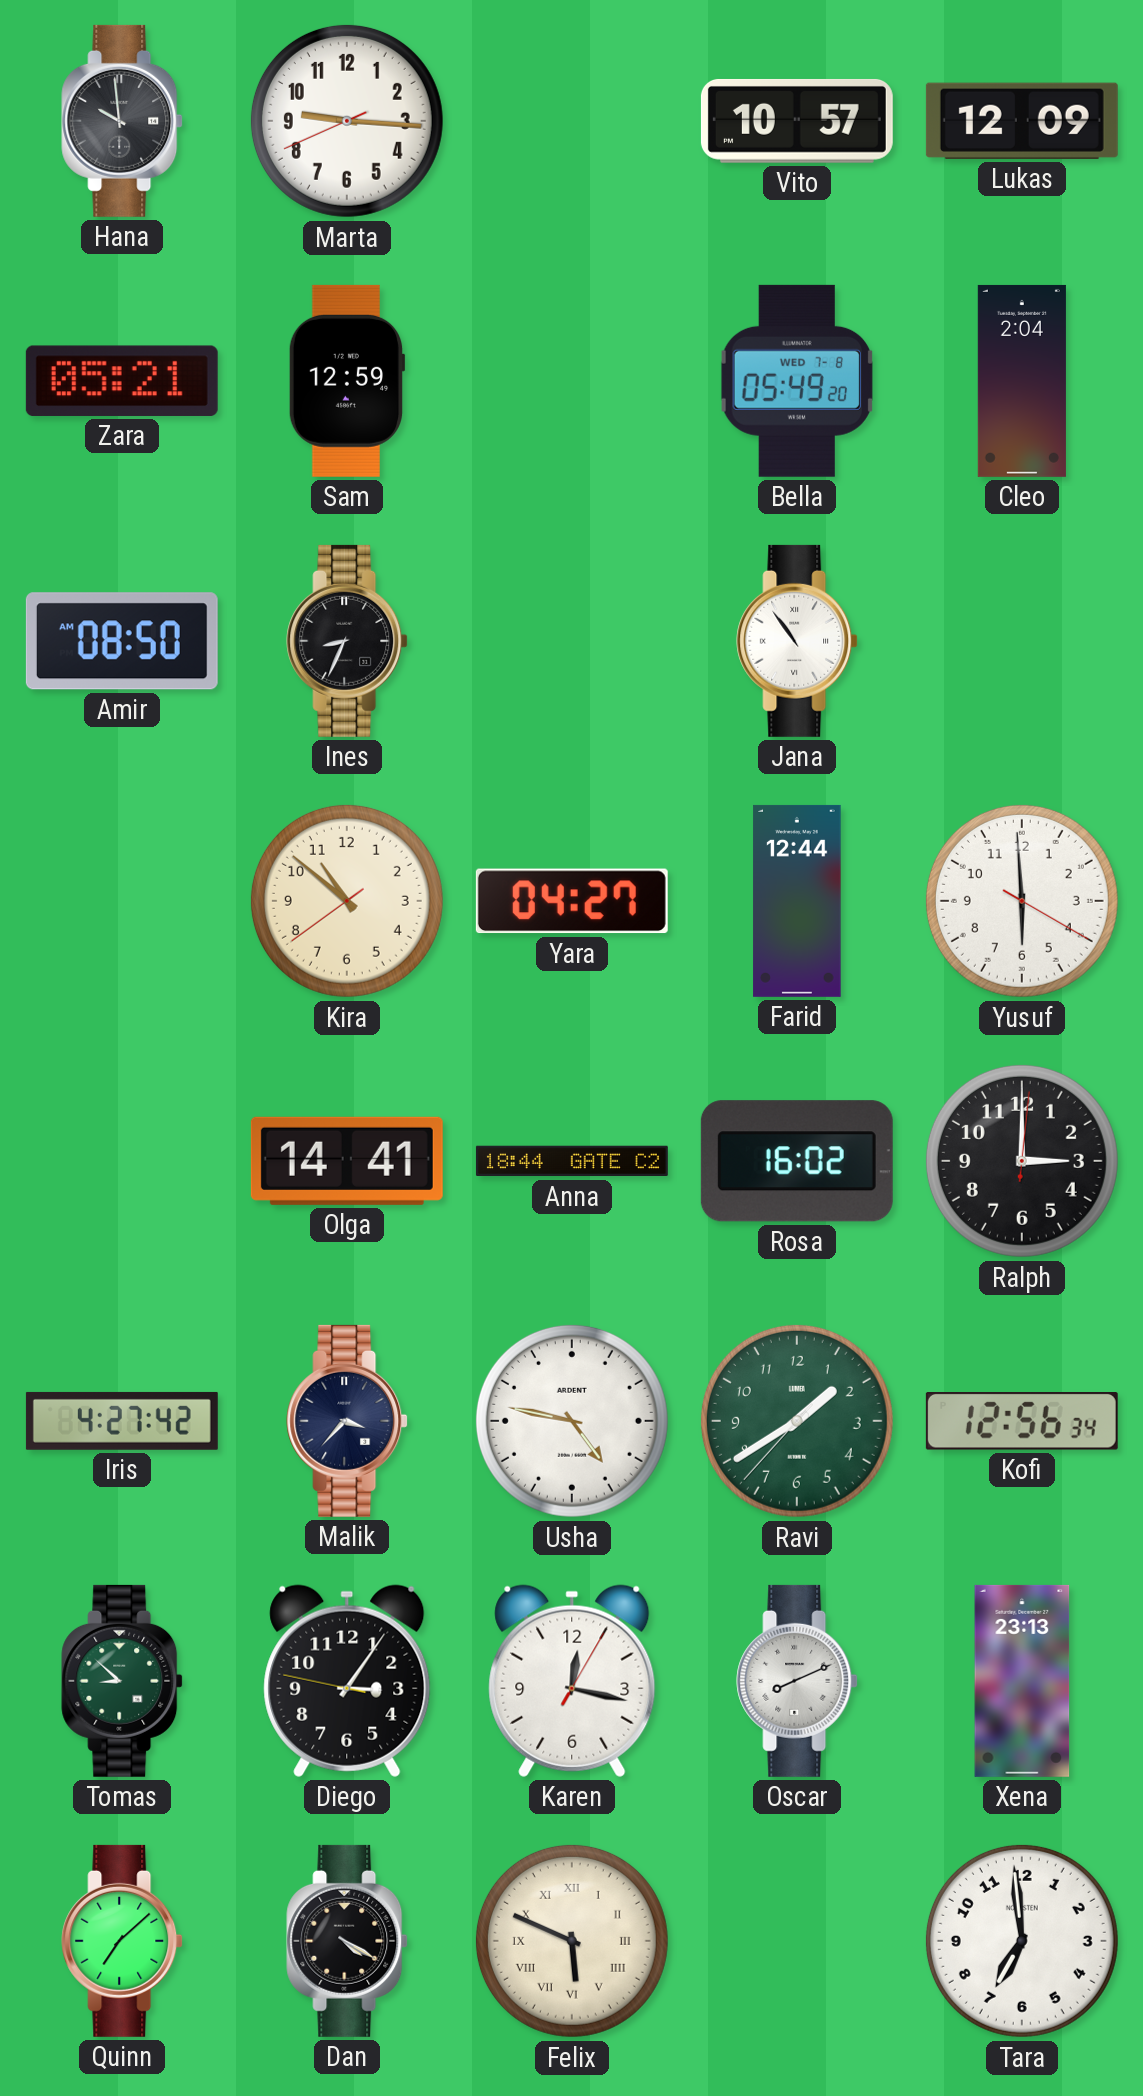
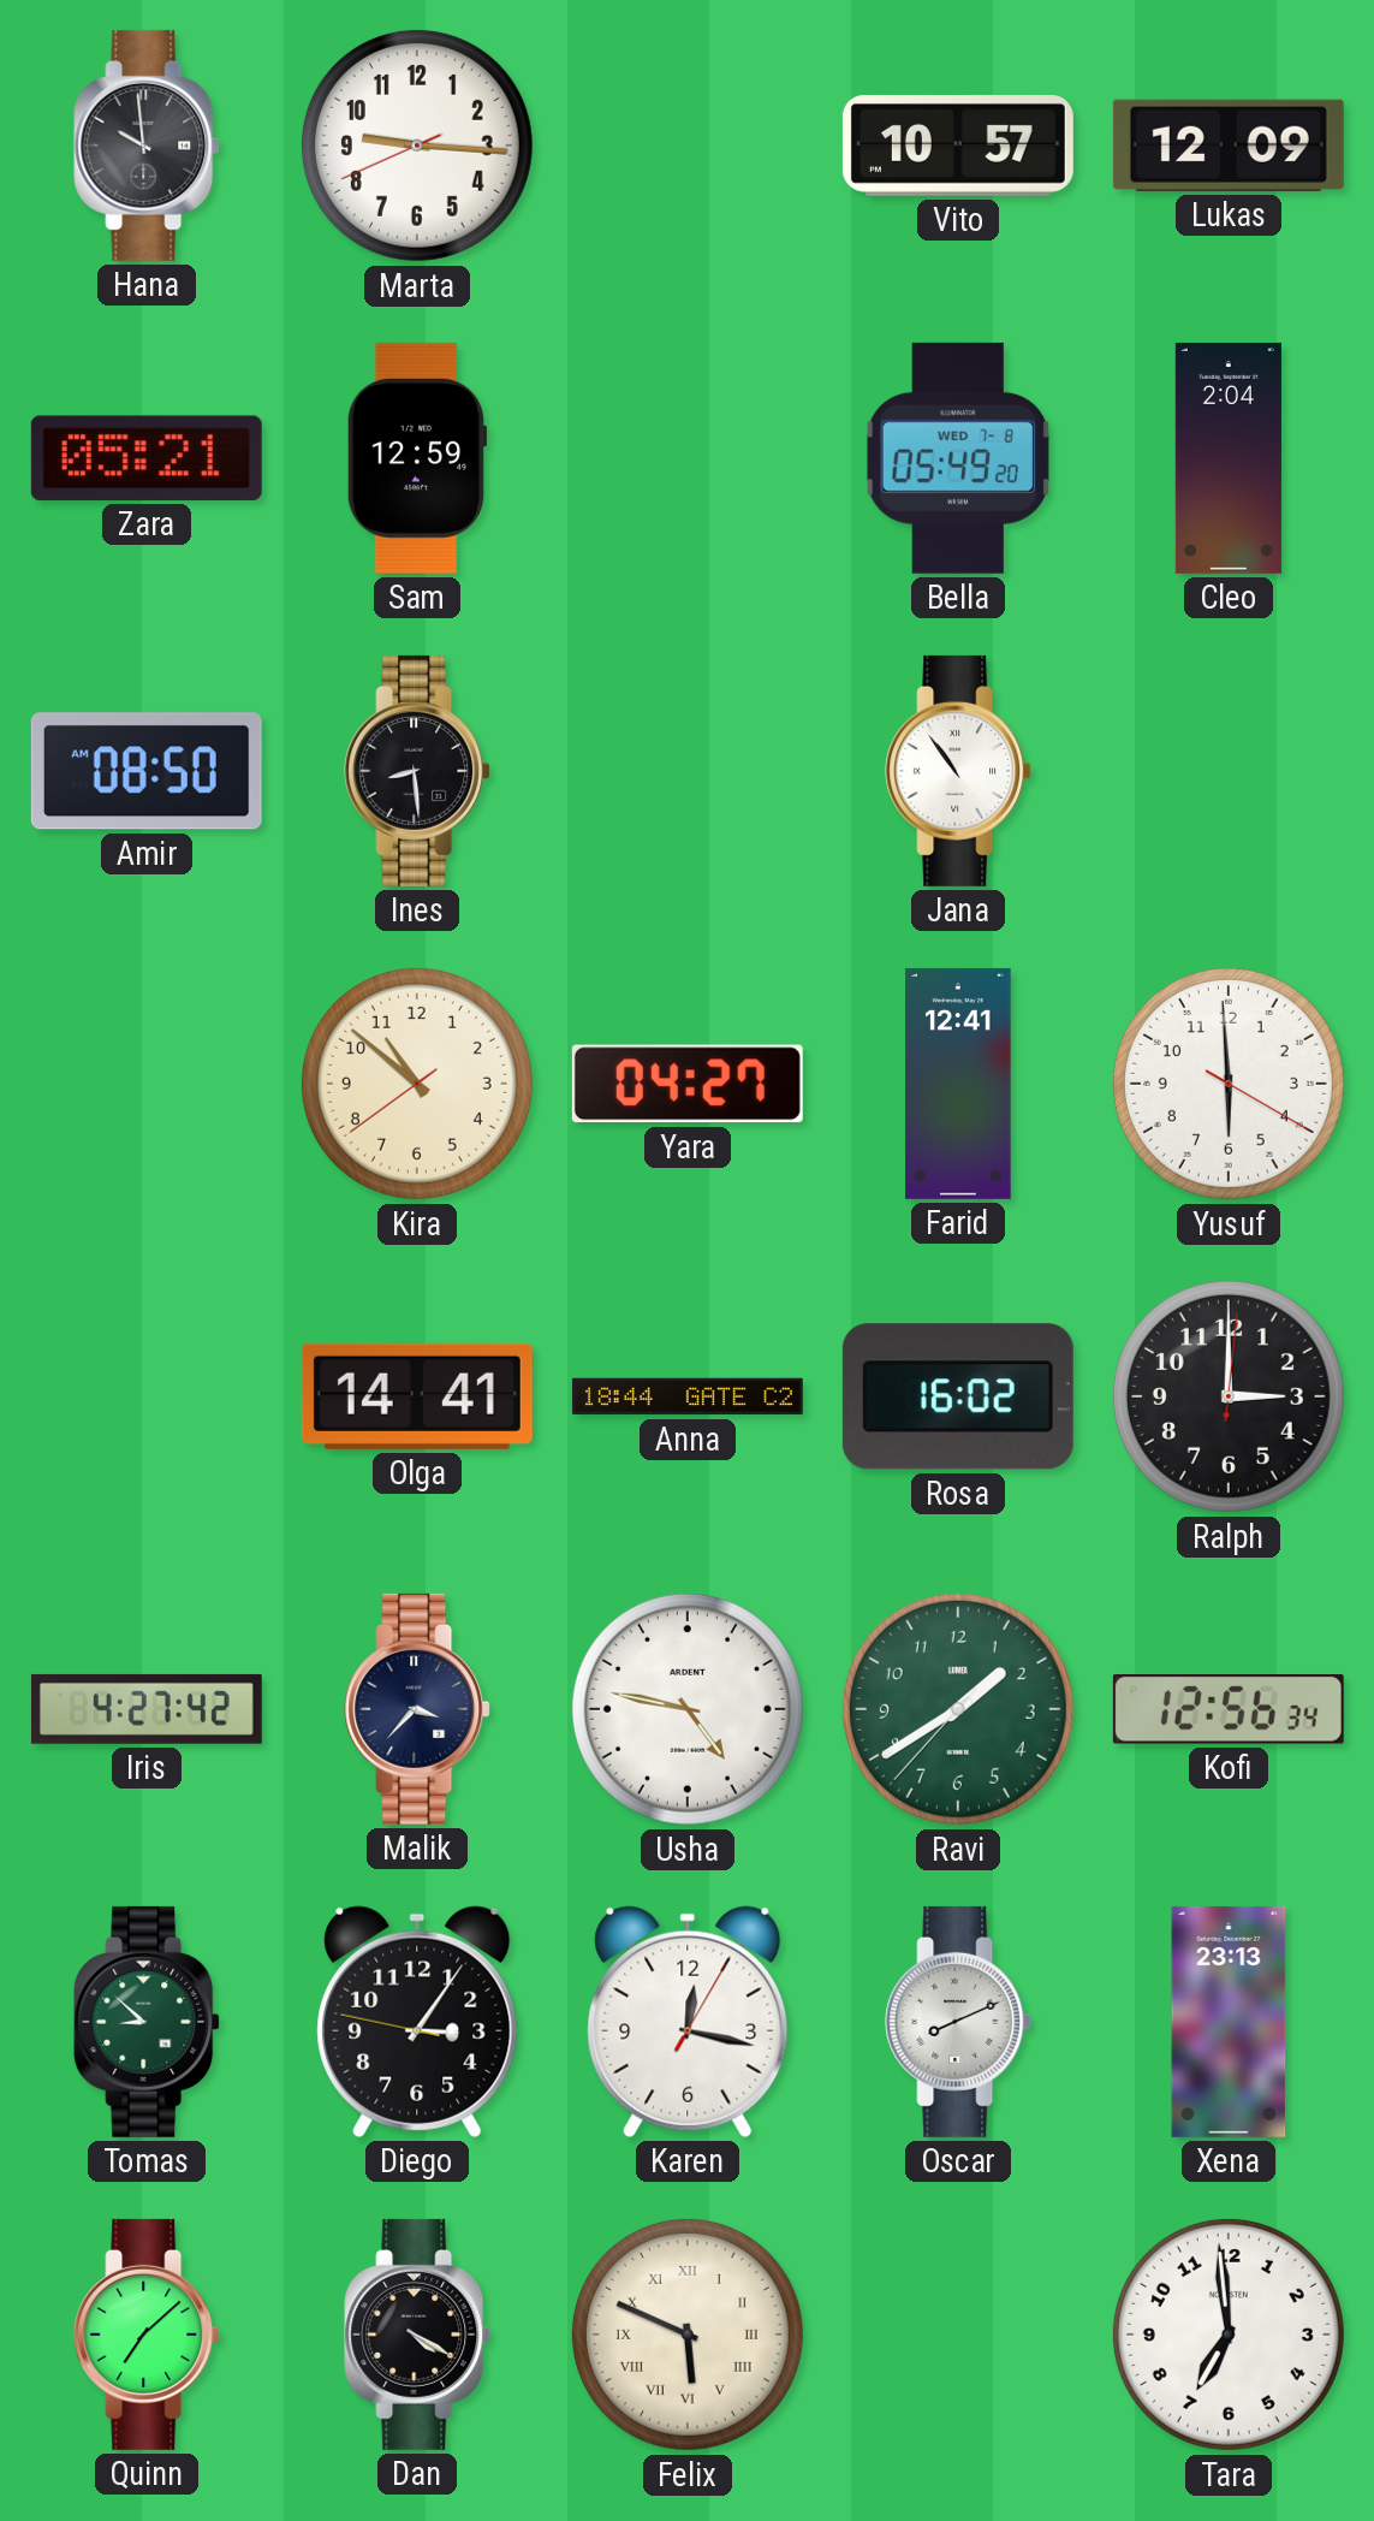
Ines: 8:34 -> 8:29
Farid: 12:44 -> 12:41
